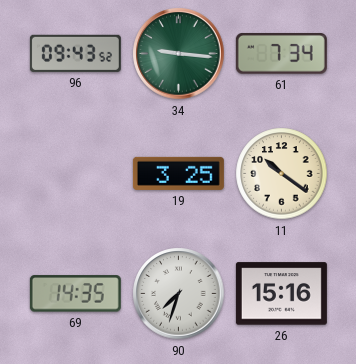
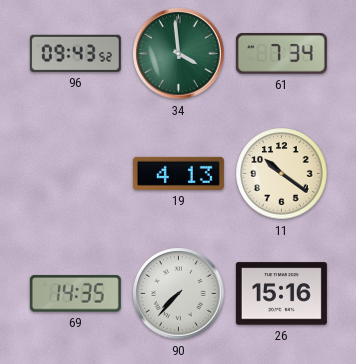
34: 9:16 -> 3:59
19: 3:25 -> 4:13
90: 7:33 -> 7:37
